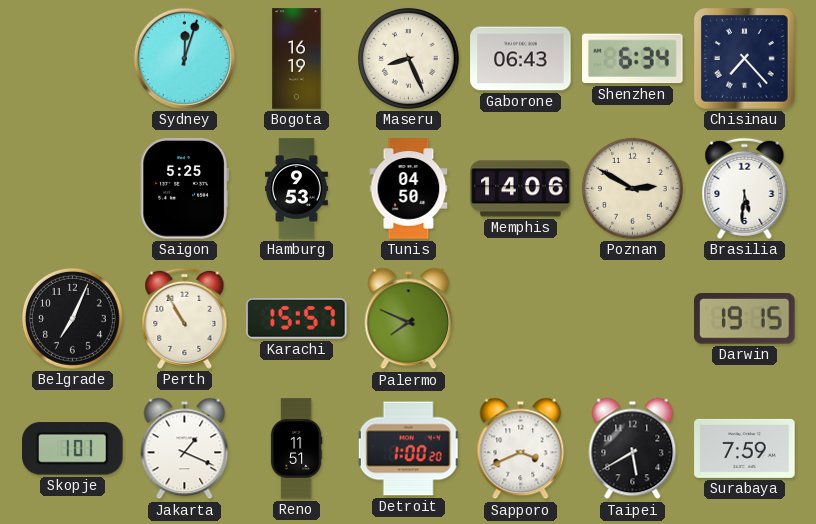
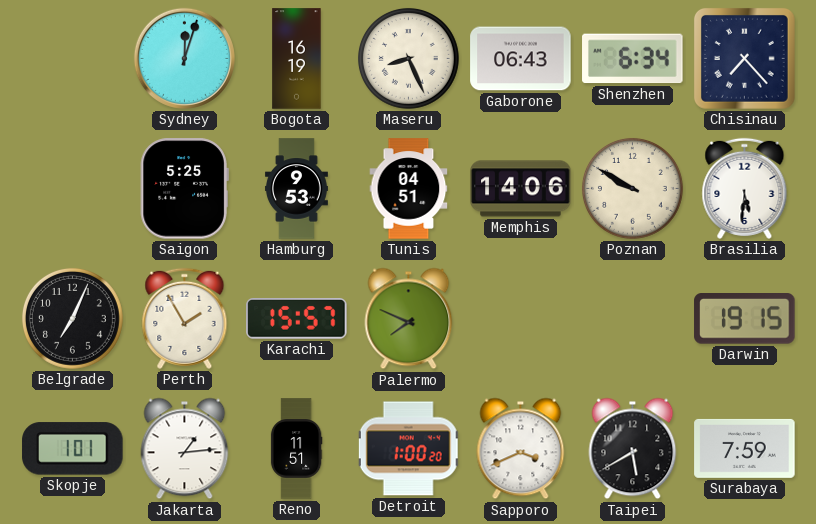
Tunis: 04:50 -> 04:51
Poznan: 2:50 -> 9:50
Perth: 10:55 -> 1:55
Jakarta: 1:19 -> 1:14
